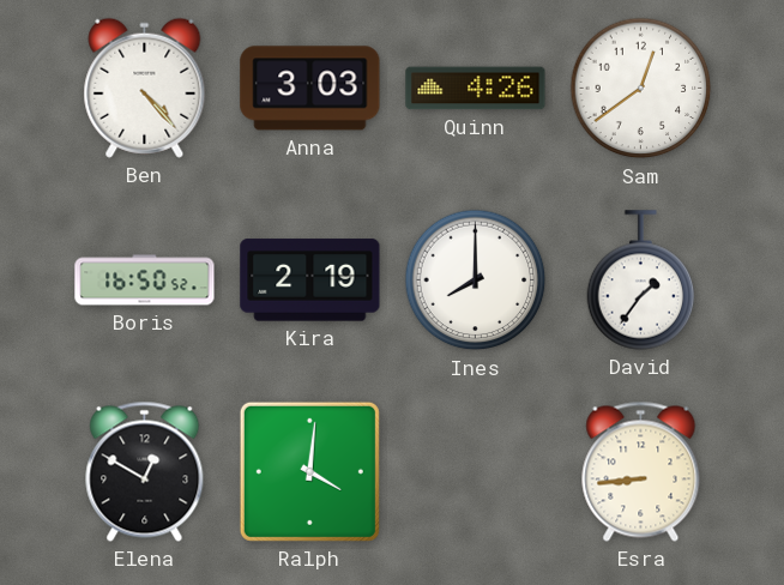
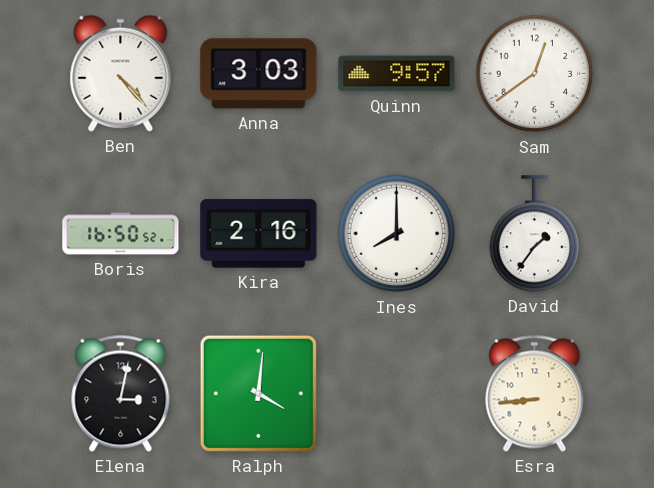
Quinn: 4:26 -> 9:57
Kira: 2:19 -> 2:16
Elena: 12:50 -> 3:02
